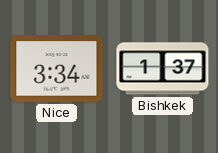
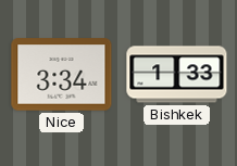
Bishkek: 1:37 -> 1:33
